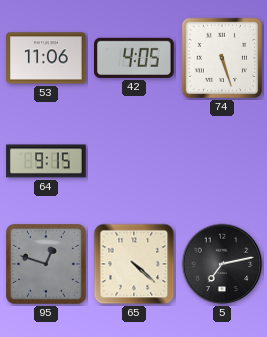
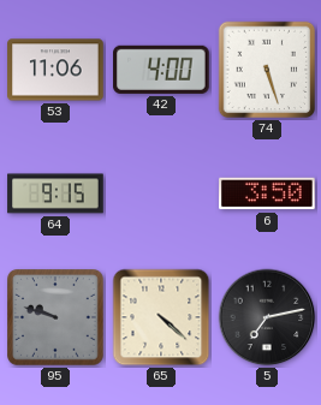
42: 4:05 -> 4:00
6: none -> 3:50
95: 12:48 -> 9:48
